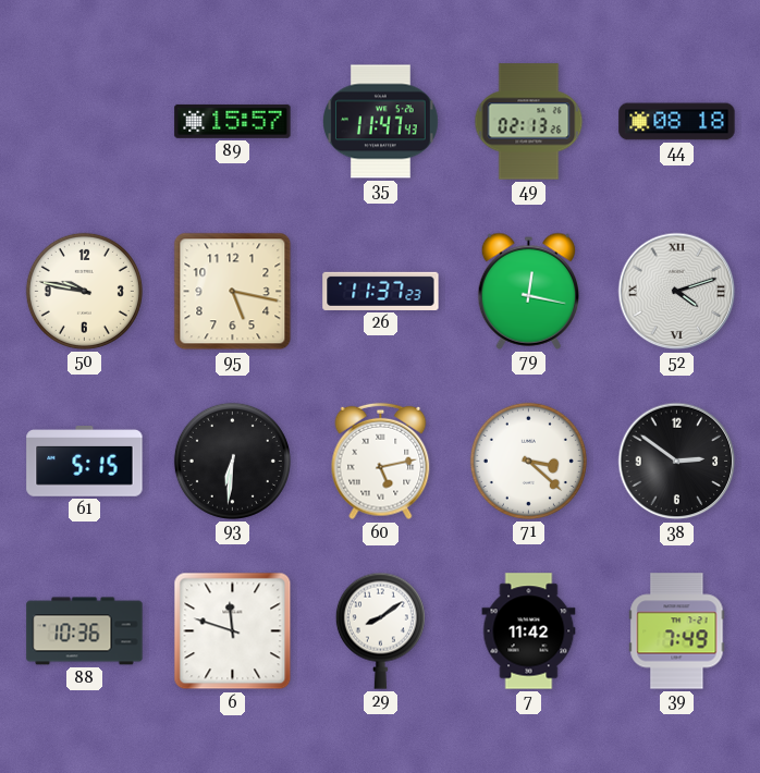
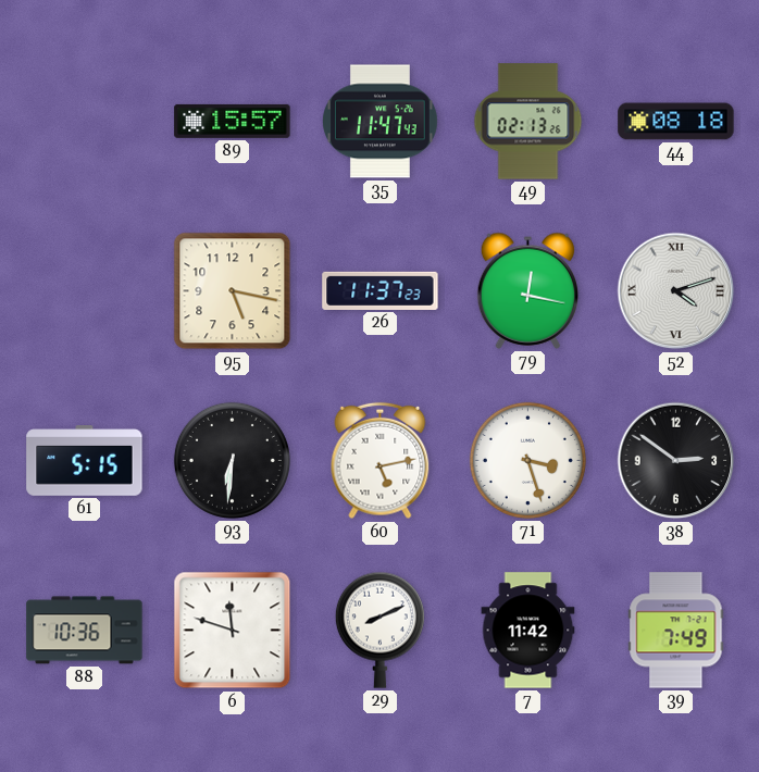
50: 9:47 -> none
71: 3:22 -> 3:27
29: 8:09 -> 8:11
